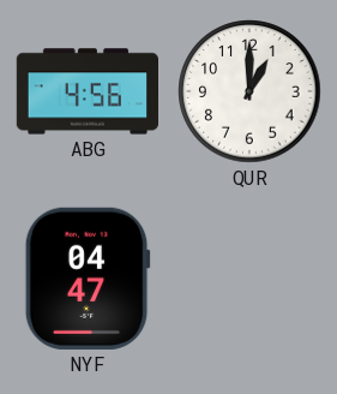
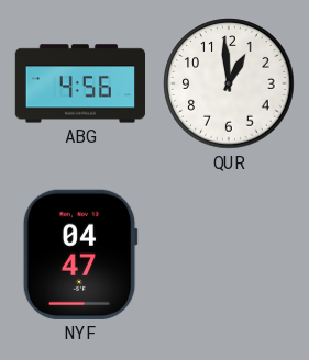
QUR: 1:00 -> 12:59
